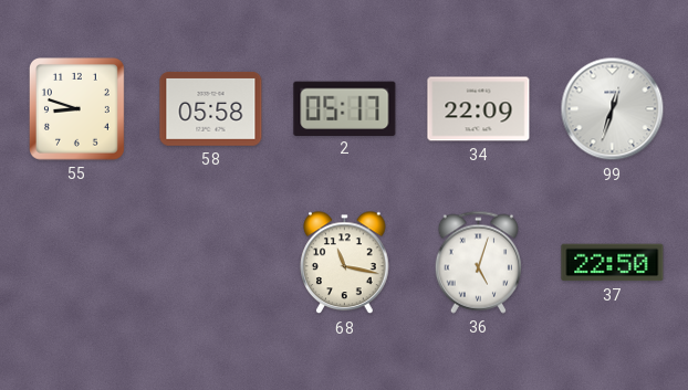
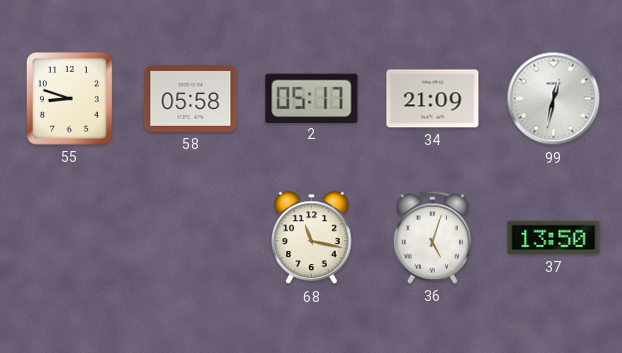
34: 22:09 -> 21:09
99: 12:33 -> 12:32
37: 22:50 -> 13:50
